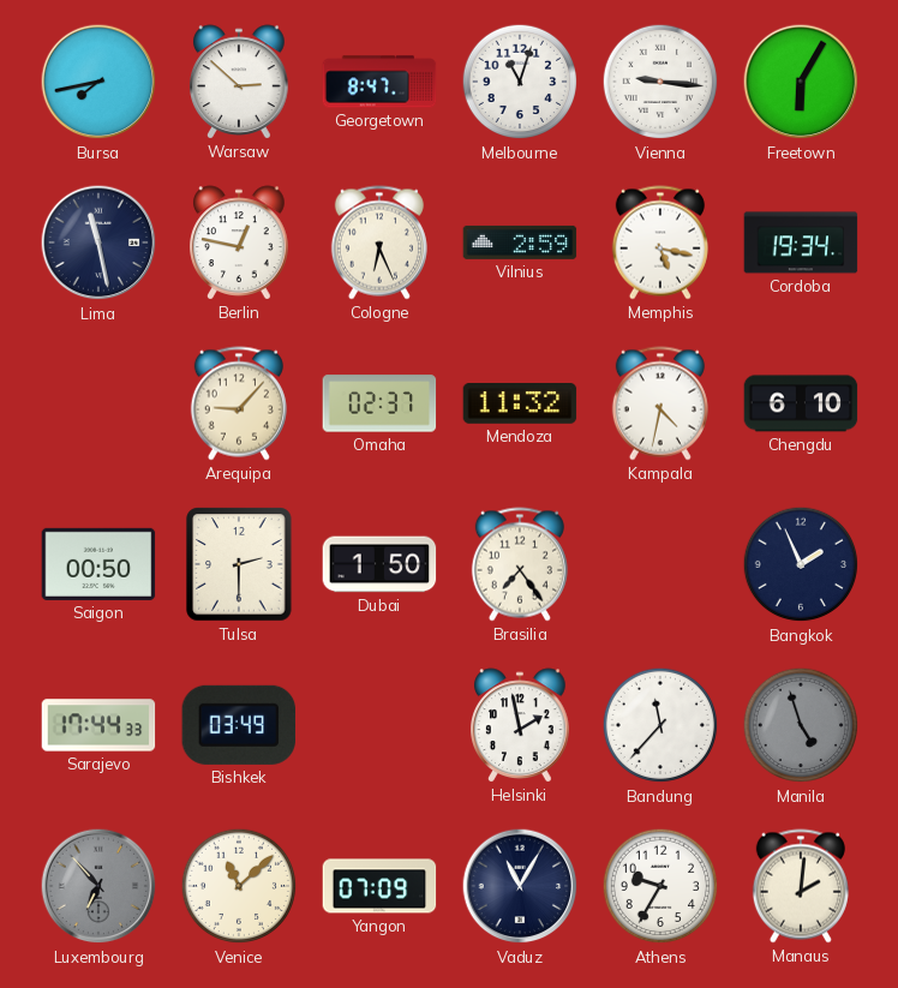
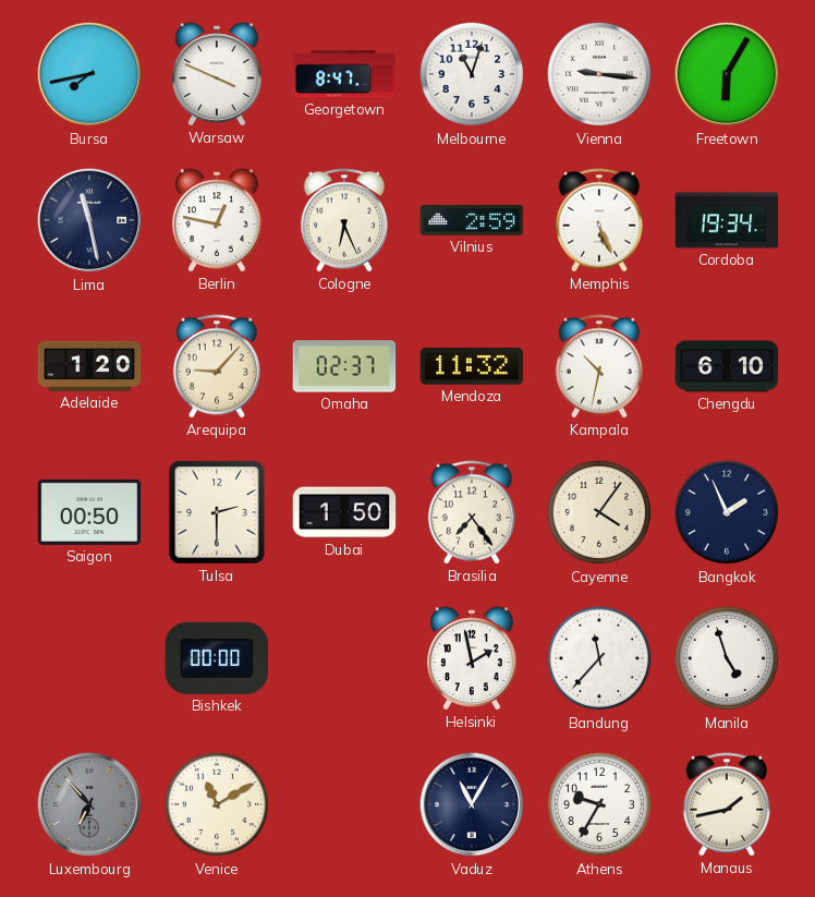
Warsaw: 2:52 -> 3:49
Memphis: 5:17 -> 5:26
Adelaide: none -> 1:20
Kampala: 4:32 -> 10:32
Cayenne: none -> 4:06
Sarajevo: 17:44 -> none
Bishkek: 03:49 -> 00:00
Manila dial: grey -> white
Venice: 11:08 -> 11:10
Yangon: 07:09 -> none
Manaus: 2:01 -> 1:43
